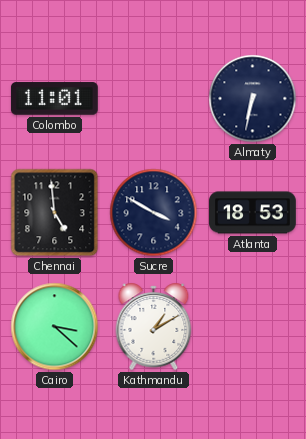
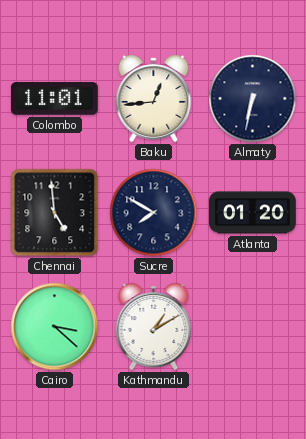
Baku: none -> 12:44
Sucre: 3:50 -> 7:50
Atlanta: 18:53 -> 01:20
